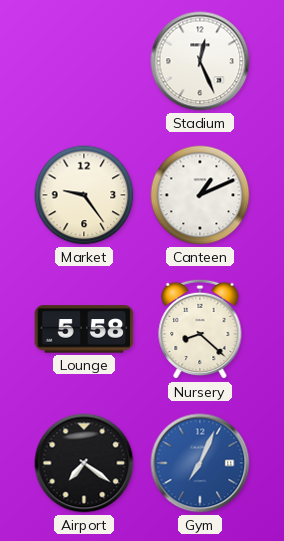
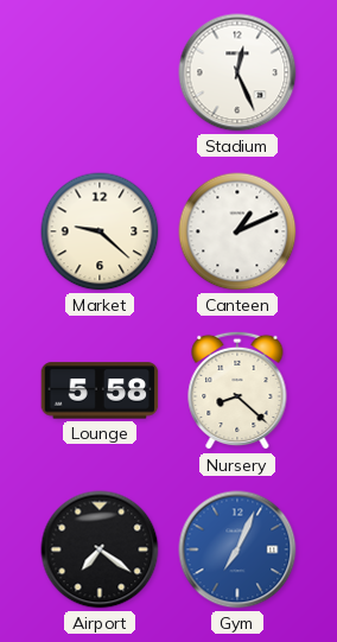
Market: 9:24 -> 9:22
